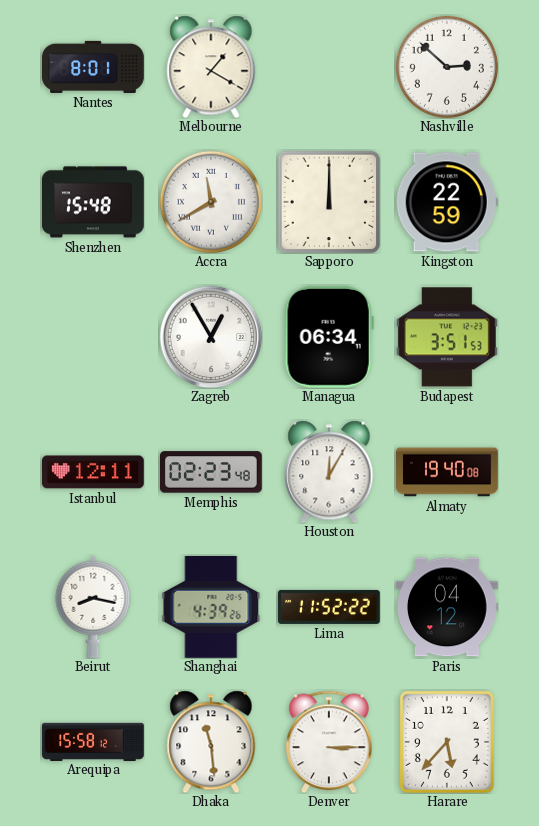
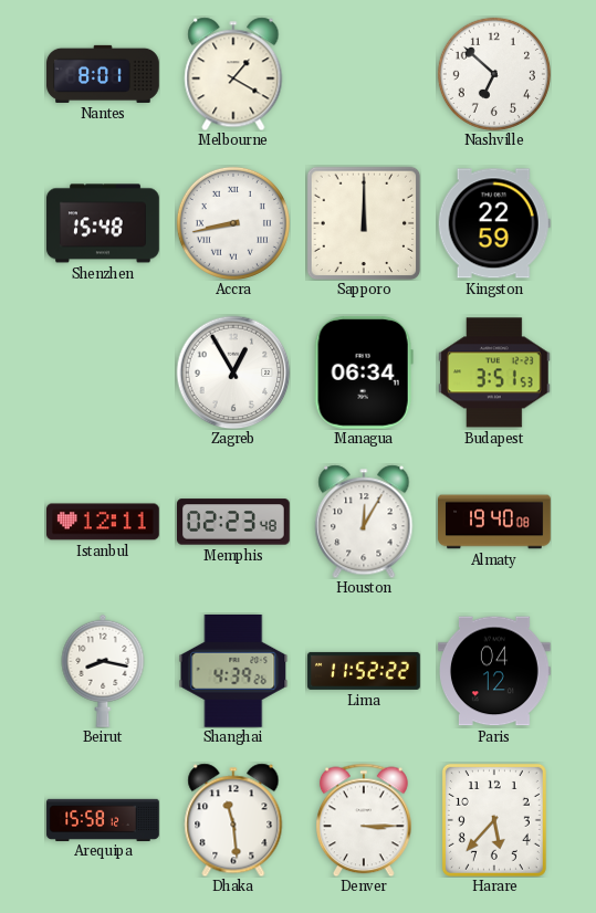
Nashville: 2:52 -> 6:52
Accra: 11:40 -> 8:43
